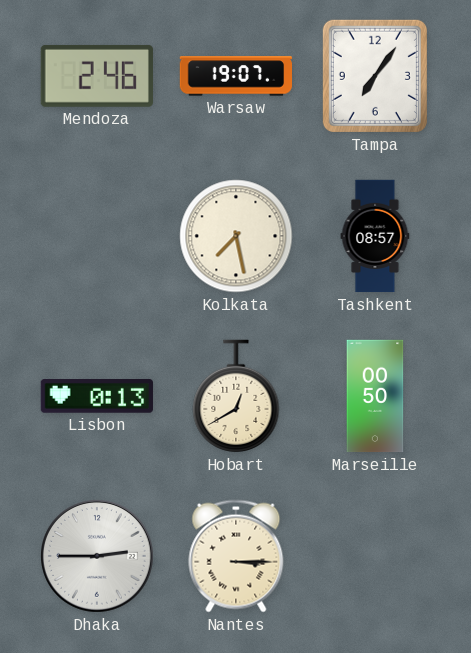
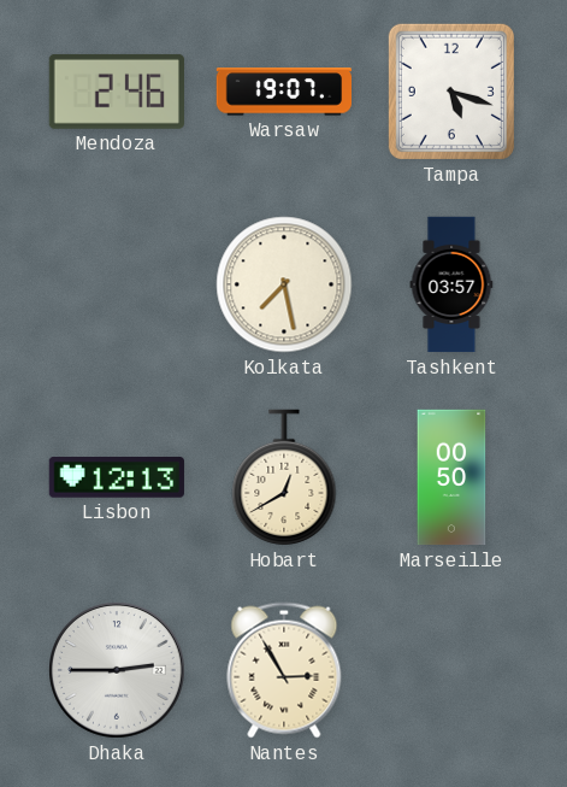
Tampa: 7:06 -> 5:18
Tashkent: 08:57 -> 03:57
Lisbon: 0:13 -> 12:13
Nantes: 3:15 -> 2:55
